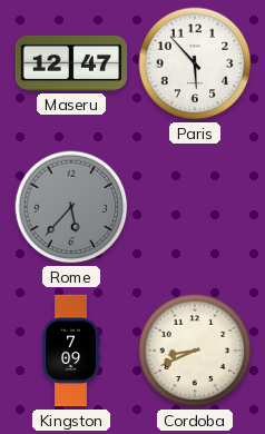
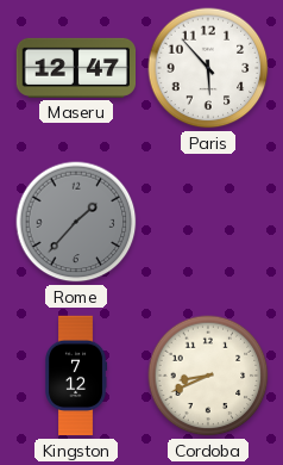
Rome: 5:37 -> 1:37
Kingston: 7:09 -> 7:12
